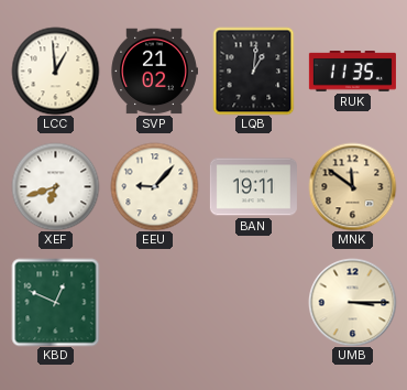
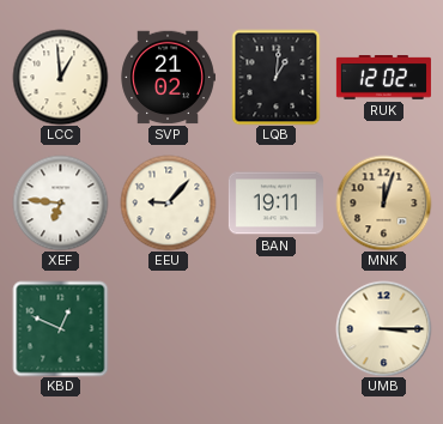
RUK: 11:35 -> 12:02
XEF: 6:42 -> 6:46
MNK: 11:51 -> 12:03
